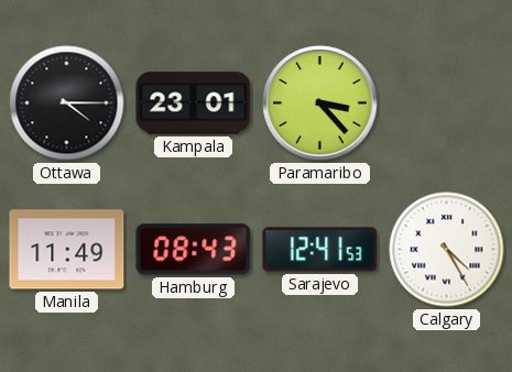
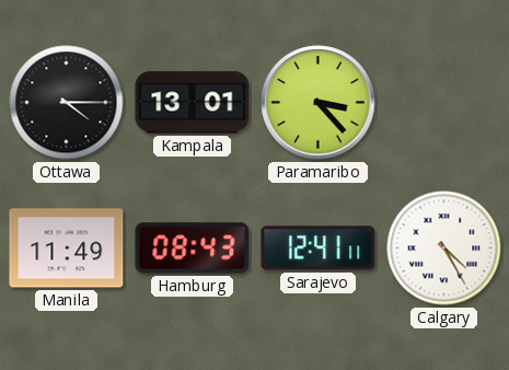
Kampala: 23:01 -> 13:01
Sarajevo: 12:41:53 -> 12:41:11
